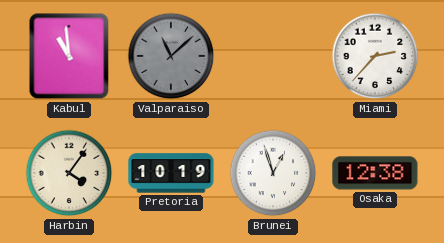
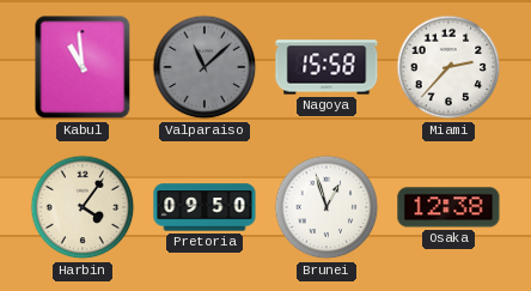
Nagoya: none -> 15:58
Pretoria: 10:19 -> 09:50
